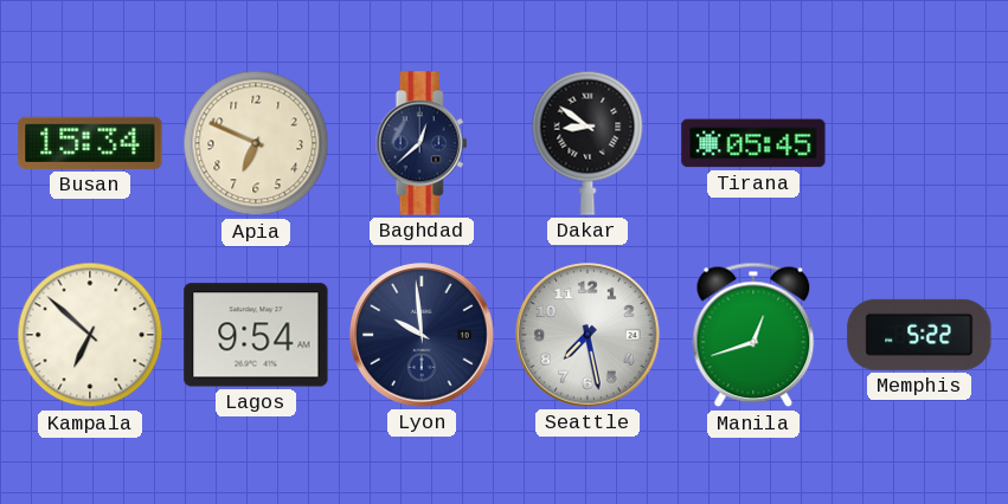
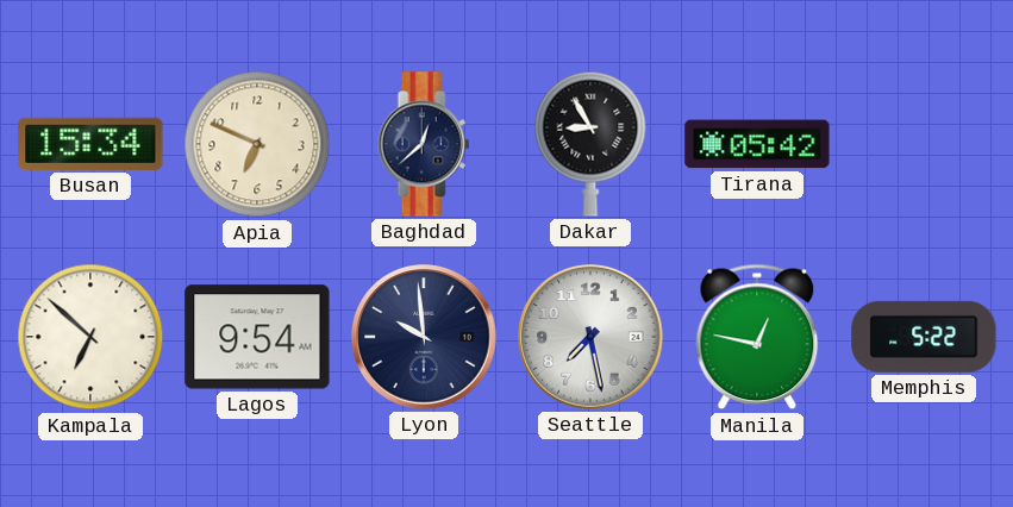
Dakar: 8:51 -> 8:55
Tirana: 05:45 -> 05:42
Manila: 12:42 -> 12:47
